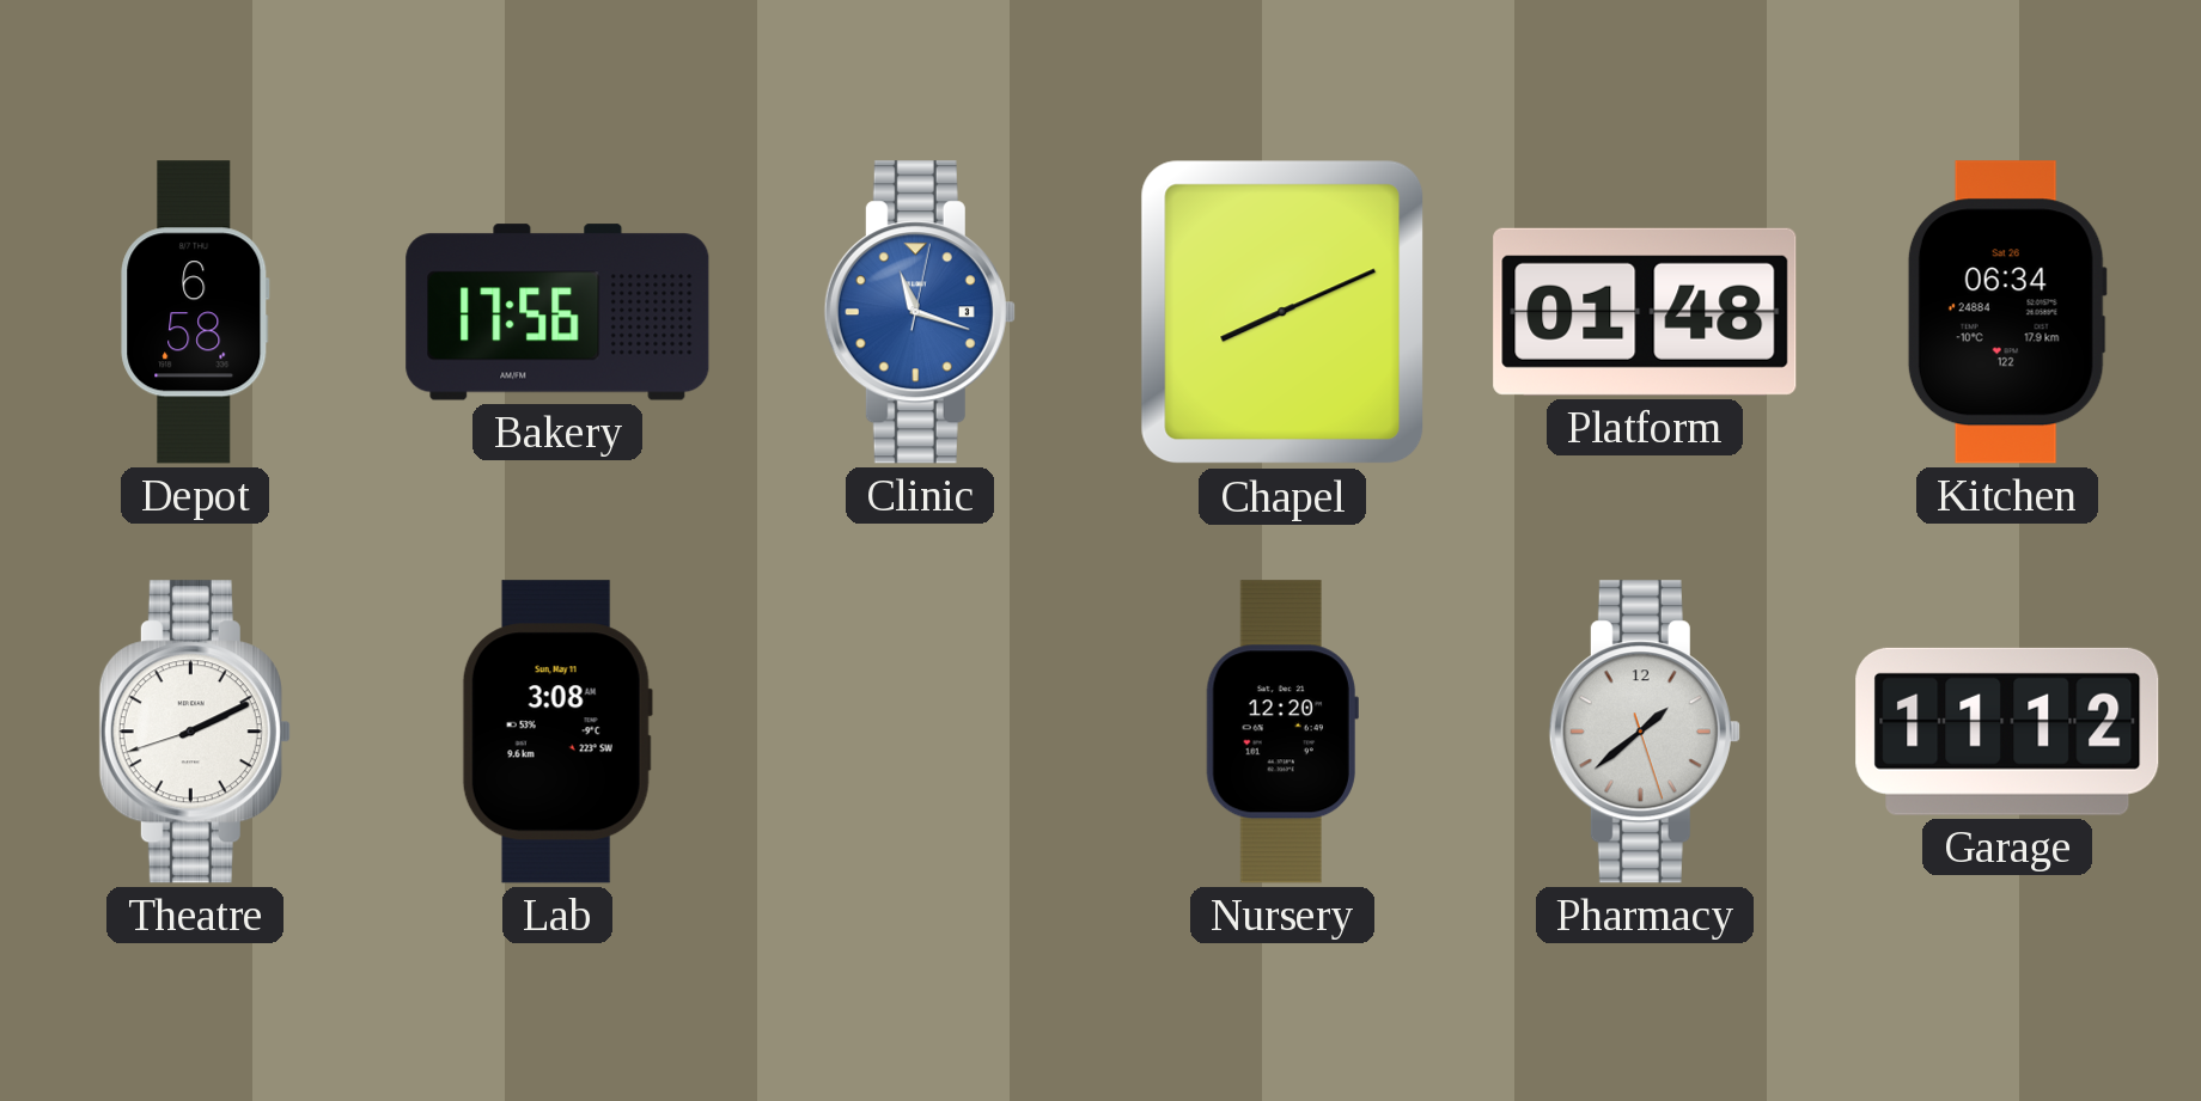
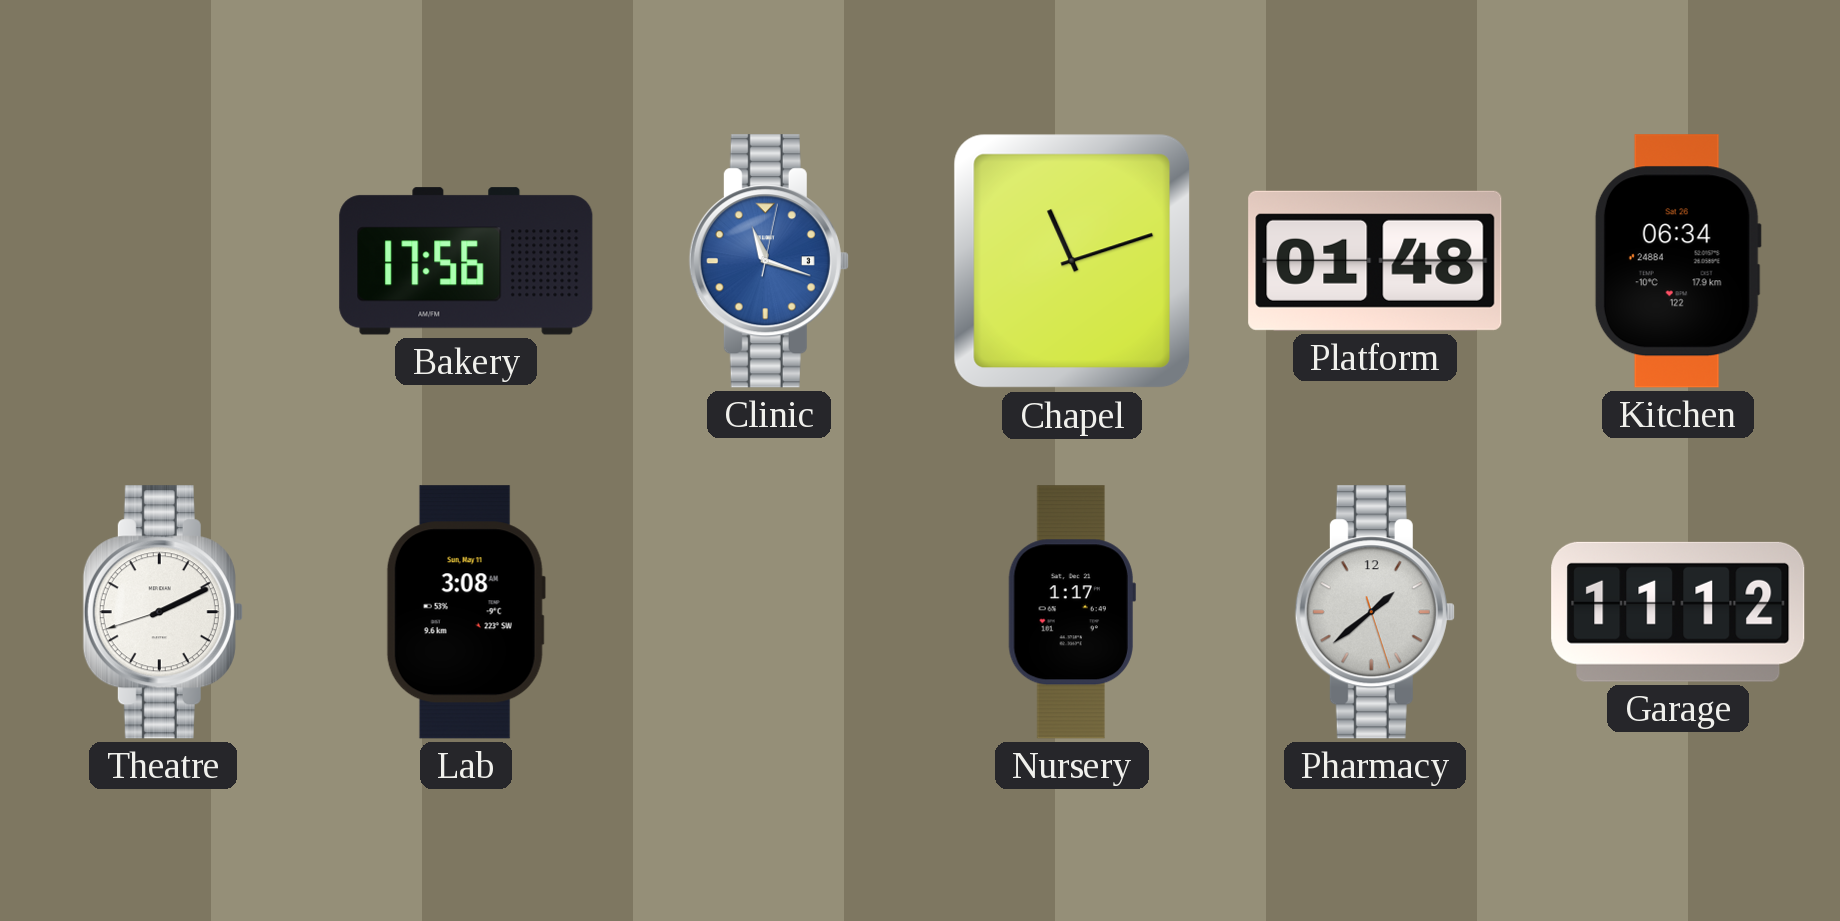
Depot: 6:58 -> none
Chapel: 8:11 -> 11:12
Nursery: 12:20 -> 1:17
